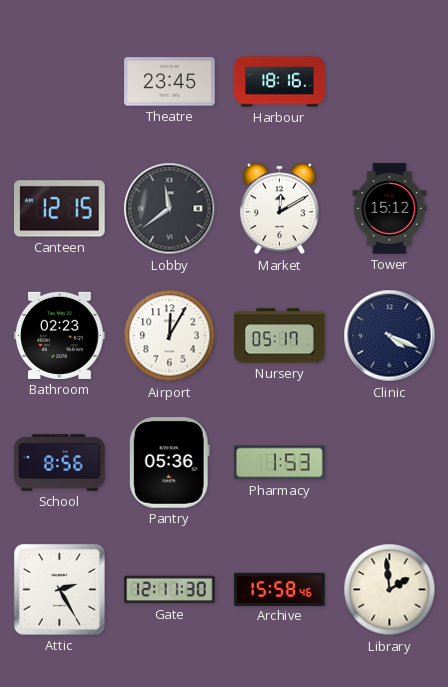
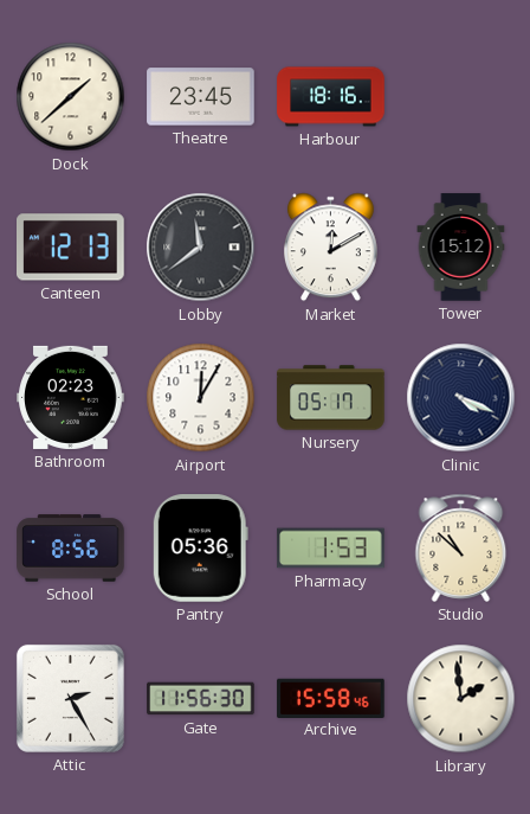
Dock: none -> 1:38
Canteen: 12:15 -> 12:13
Studio: none -> 10:52
Gate: 12:11 -> 11:56
